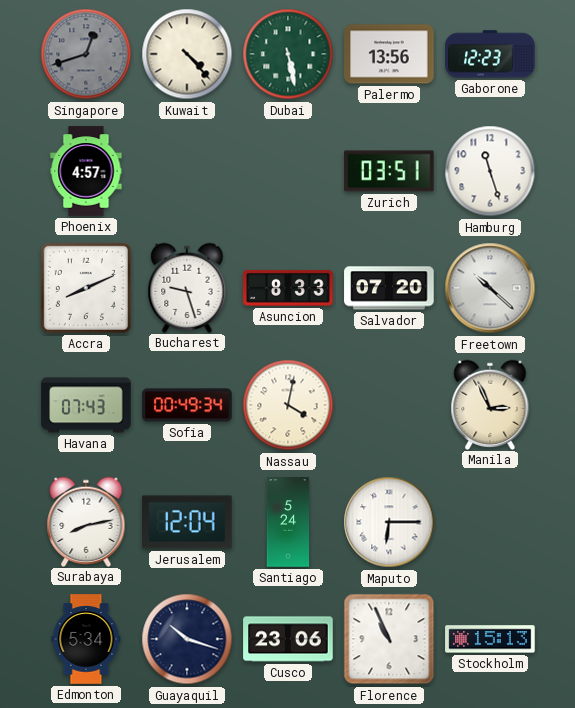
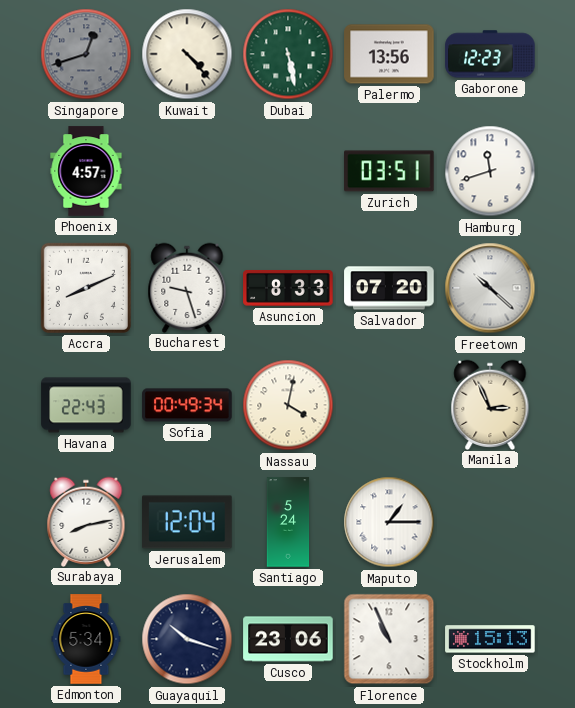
Hamburg: 11:27 -> 11:42
Havana: 07:43 -> 22:43
Maputo: 6:15 -> 1:15
